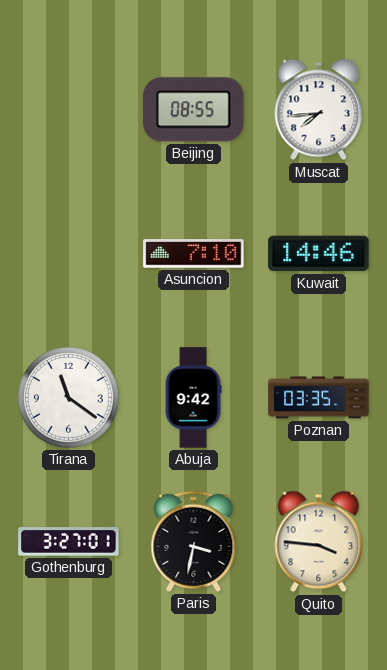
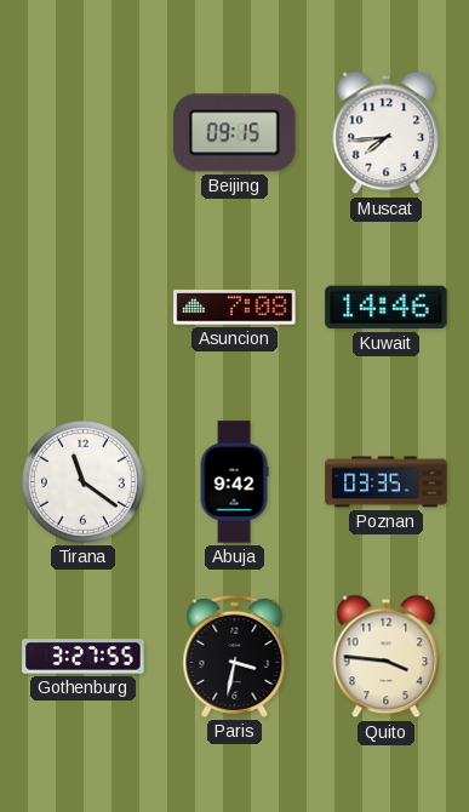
Beijing: 08:55 -> 09:15
Asuncion: 7:10 -> 7:08
Gothenburg: 3:27:01 -> 3:27:55
